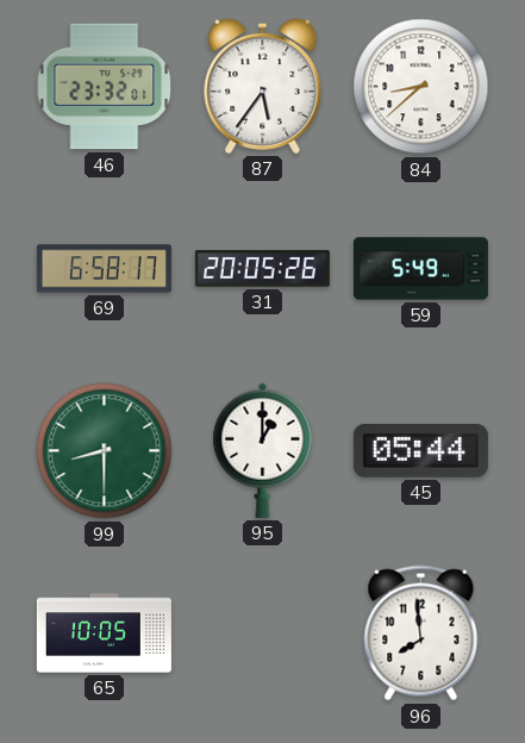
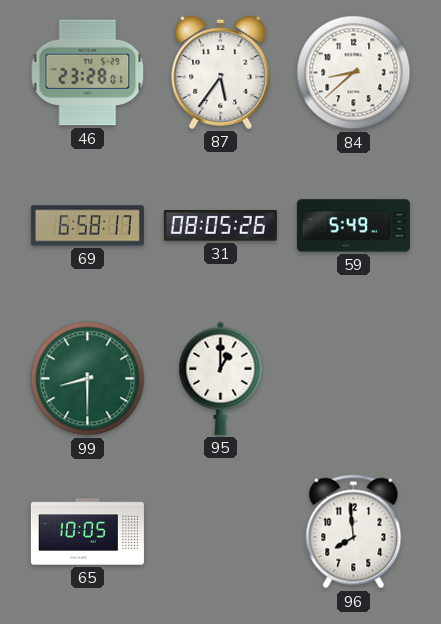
46: 23:32 -> 23:28
31: 20:05 -> 08:05
45: 05:44 -> none
